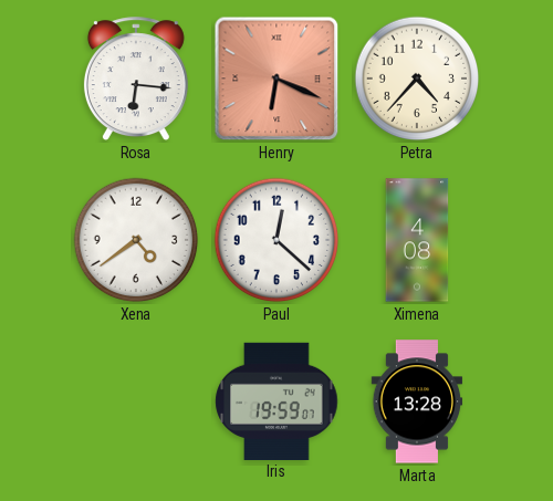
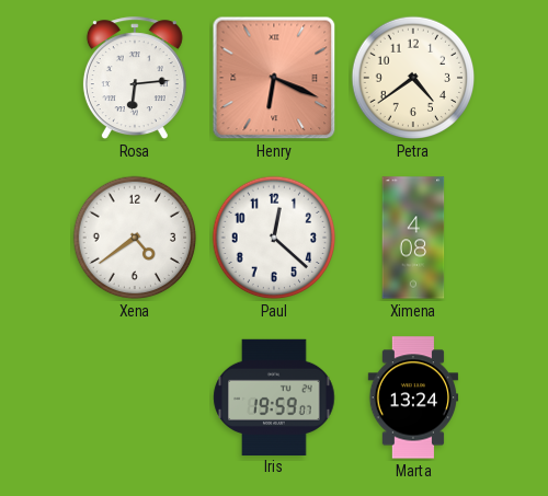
Rosa: 6:16 -> 6:14
Petra: 4:37 -> 4:39
Marta: 13:28 -> 13:24
